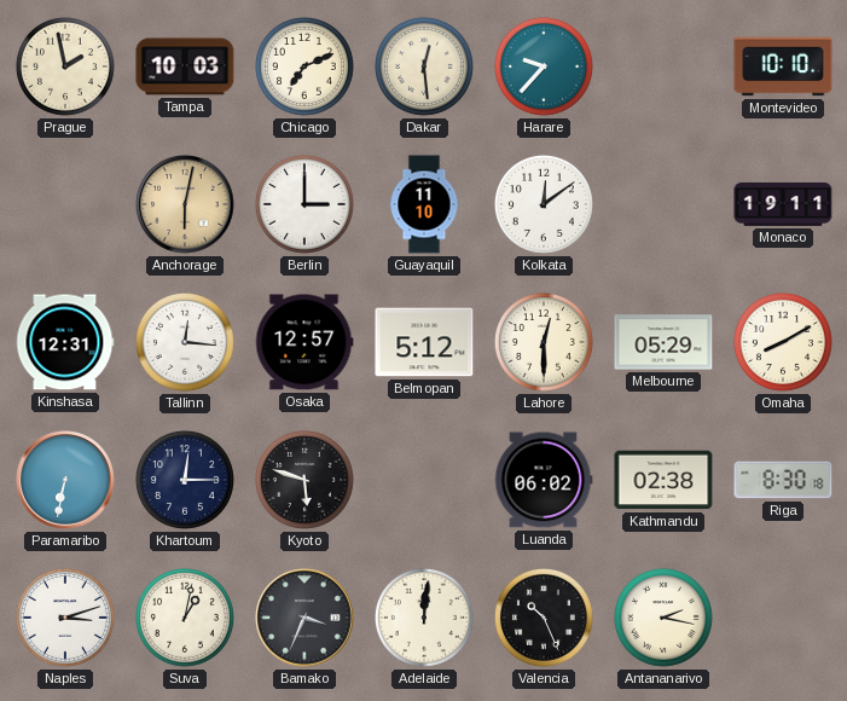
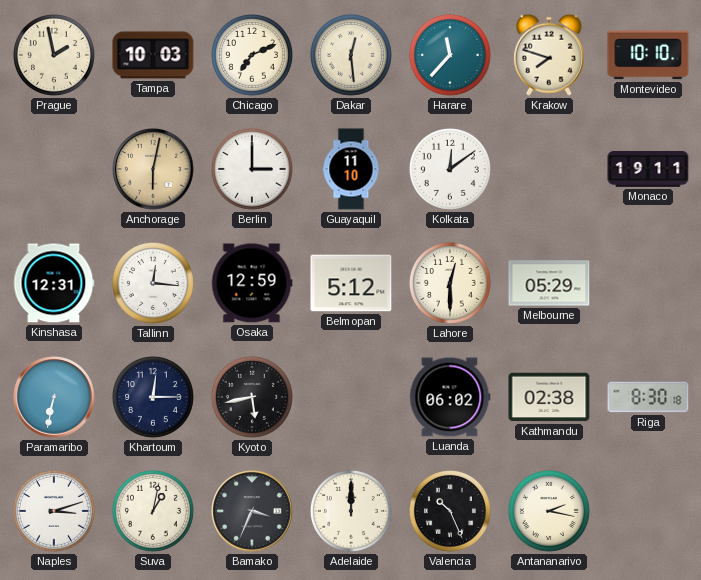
Harare: 9:37 -> 11:37
Krakow: none -> 7:48
Osaka: 12:57 -> 12:59
Omaha: 8:10 -> none
Kyoto: 5:48 -> 5:43
Adelaide: 12:01 -> 12:00
